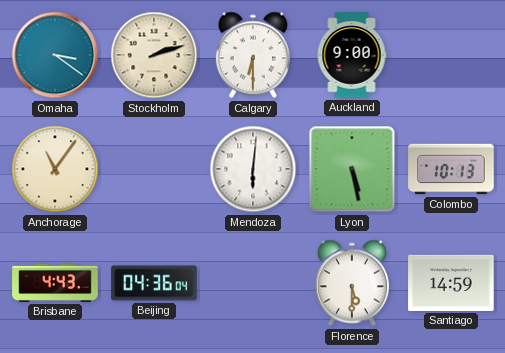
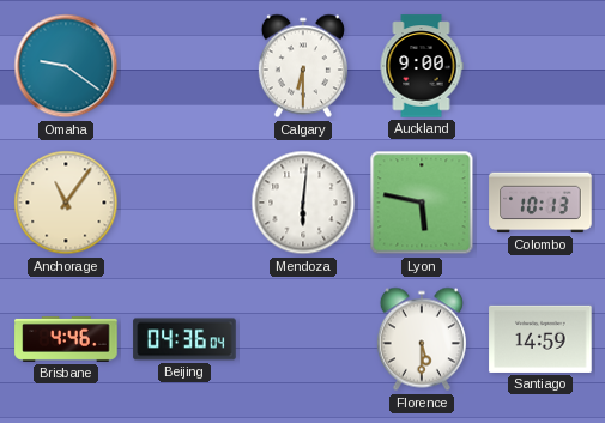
Omaha: 3:21 -> 9:21
Stockholm: 2:12 -> none
Lyon: 5:28 -> 5:47
Brisbane: 4:43 -> 4:46
